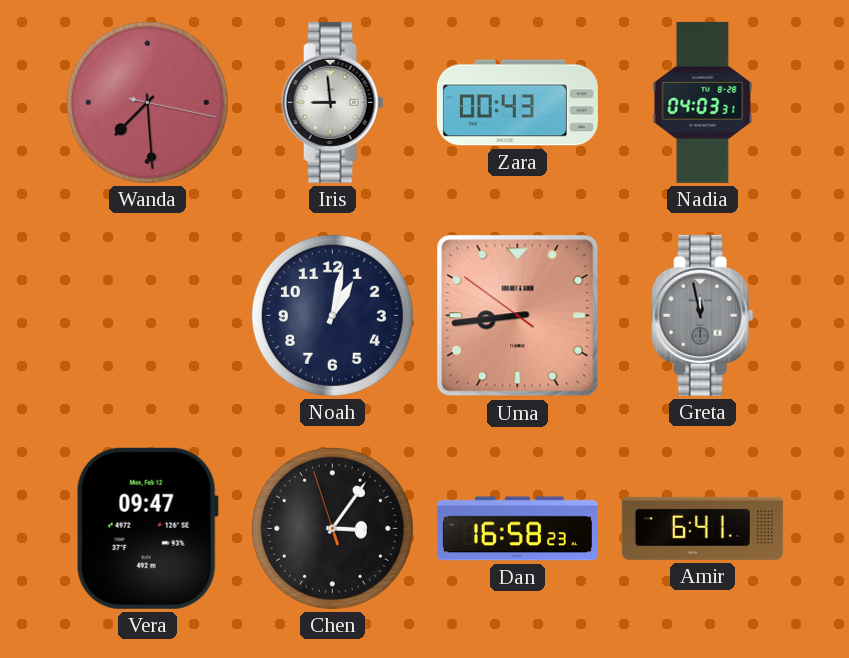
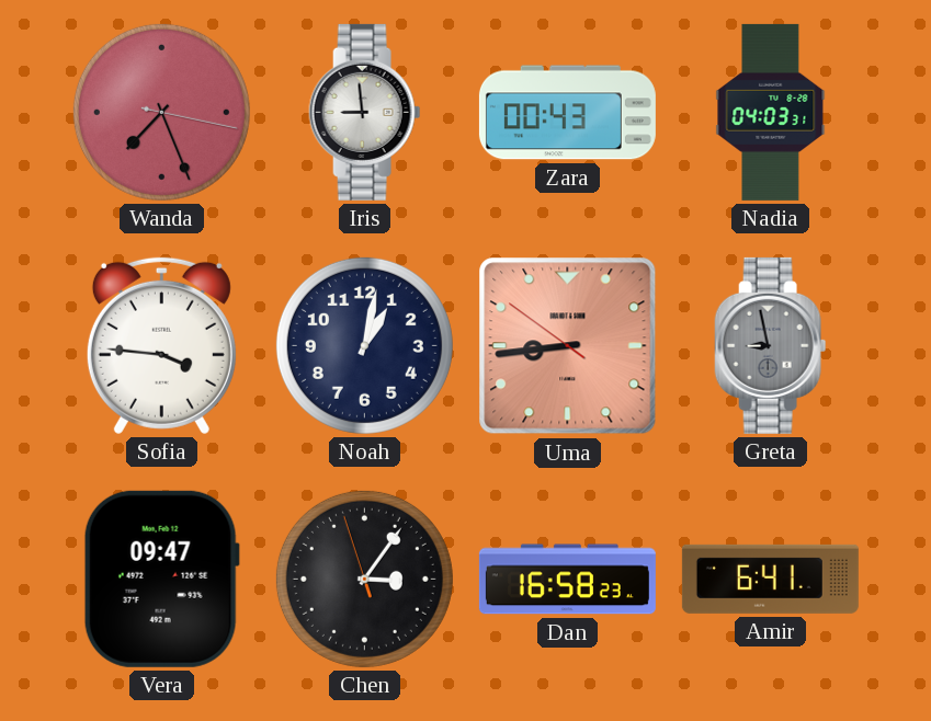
Wanda: 7:29 -> 7:26
Sofia: none -> 3:46
Greta: 11:58 -> 8:58
